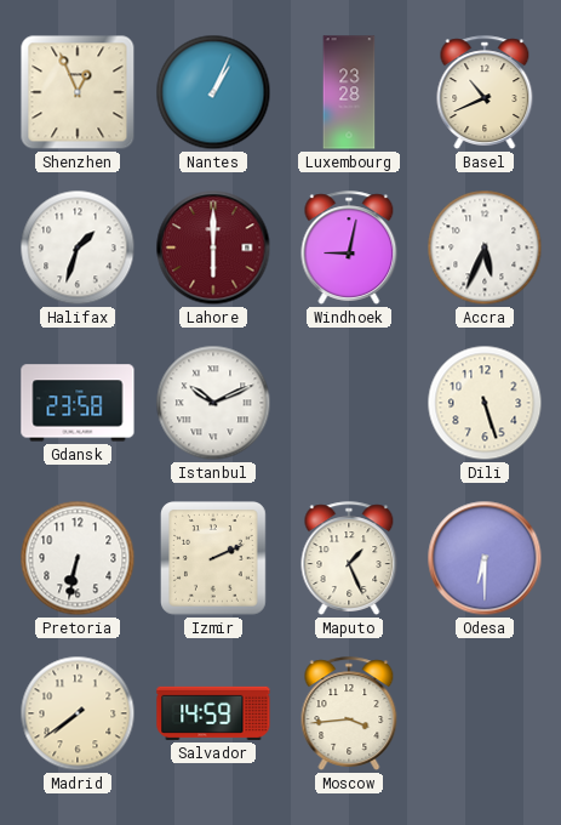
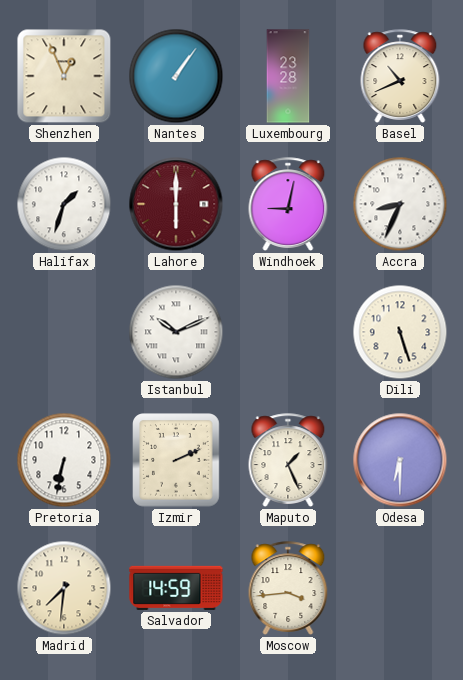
Nantes: 1:04 -> 1:06
Accra: 5:34 -> 8:34
Gdansk: 23:58 -> none
Madrid: 7:39 -> 7:31
